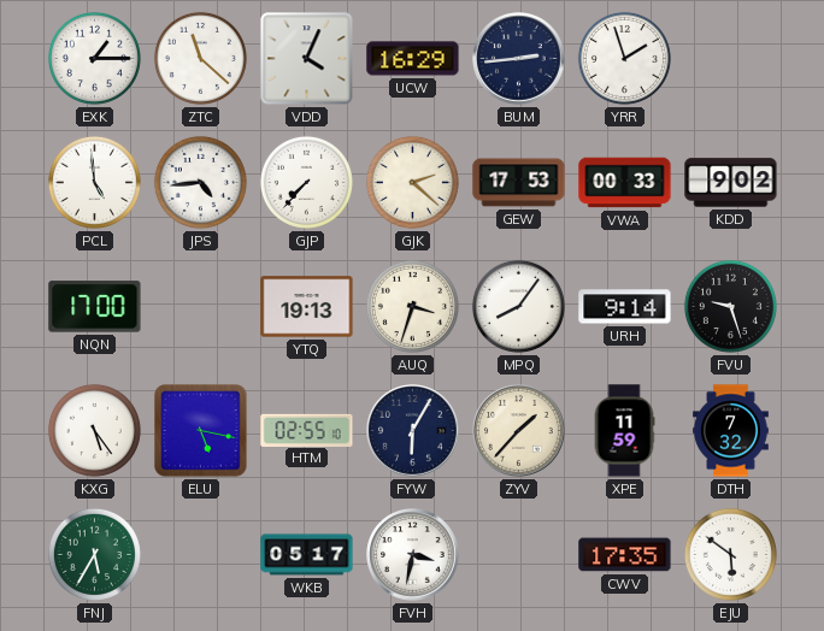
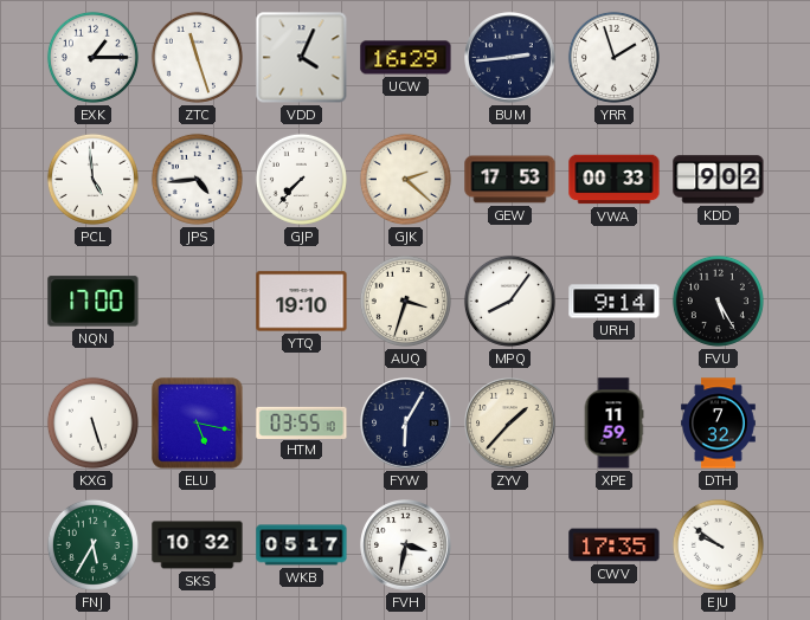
ZTC: 11:22 -> 11:27
YTQ: 19:13 -> 19:10
FVU: 9:27 -> 5:25
KXG: 5:24 -> 5:27
HTM: 02:55 -> 03:55
SKS: none -> 10:32
EJU: 5:51 -> 9:51
